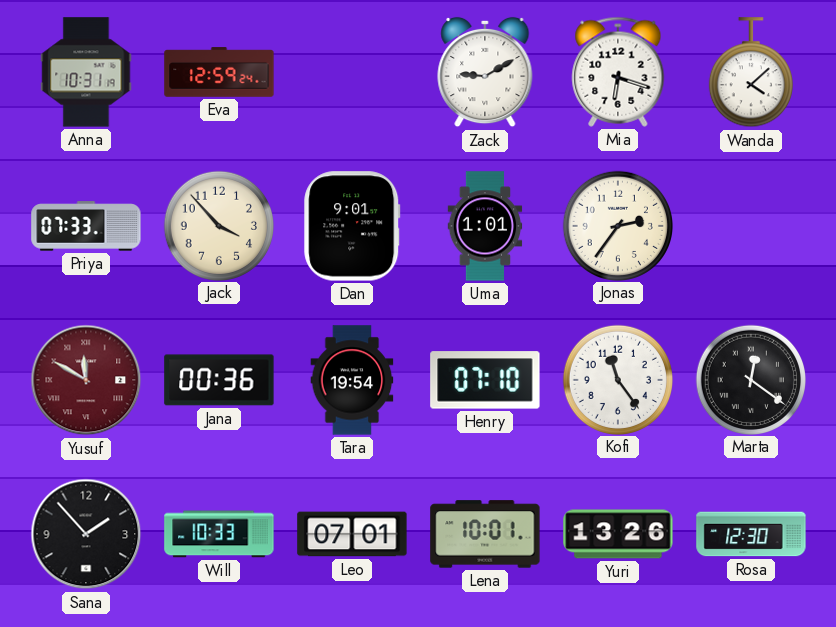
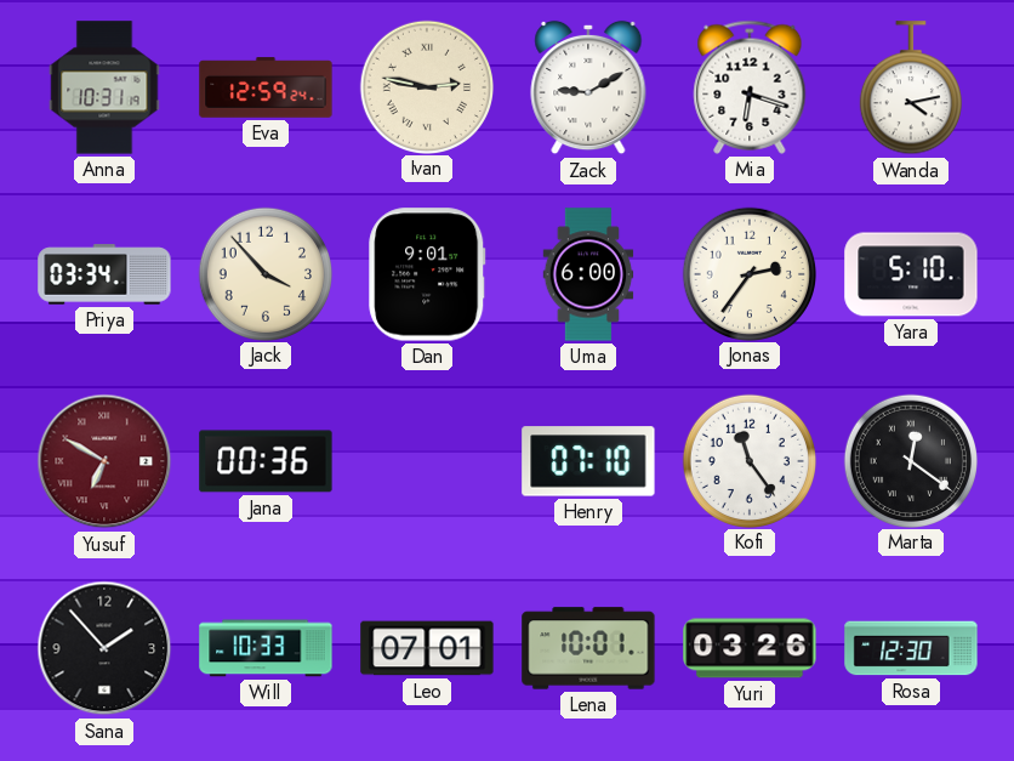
Ivan: none -> 2:47
Wanda: 4:08 -> 4:13
Priya: 07:33 -> 03:34
Uma: 1:01 -> 6:00
Yara: none -> 5:10
Yusuf: 11:50 -> 6:50
Tara: 19:54 -> none
Yuri: 13:26 -> 03:26
